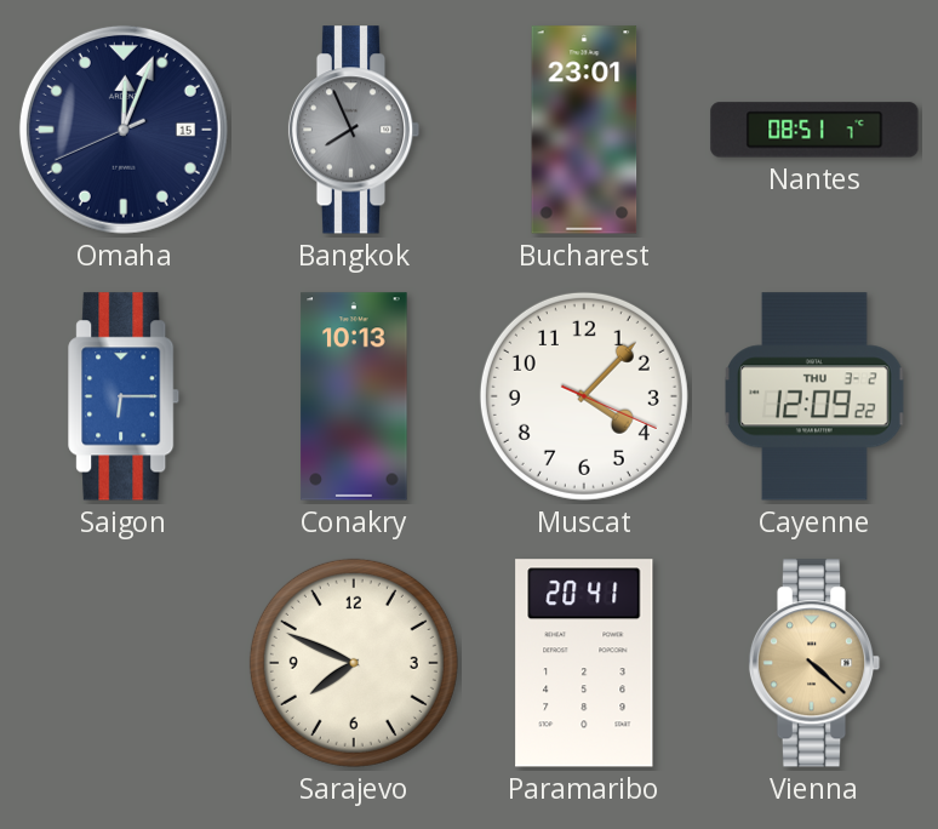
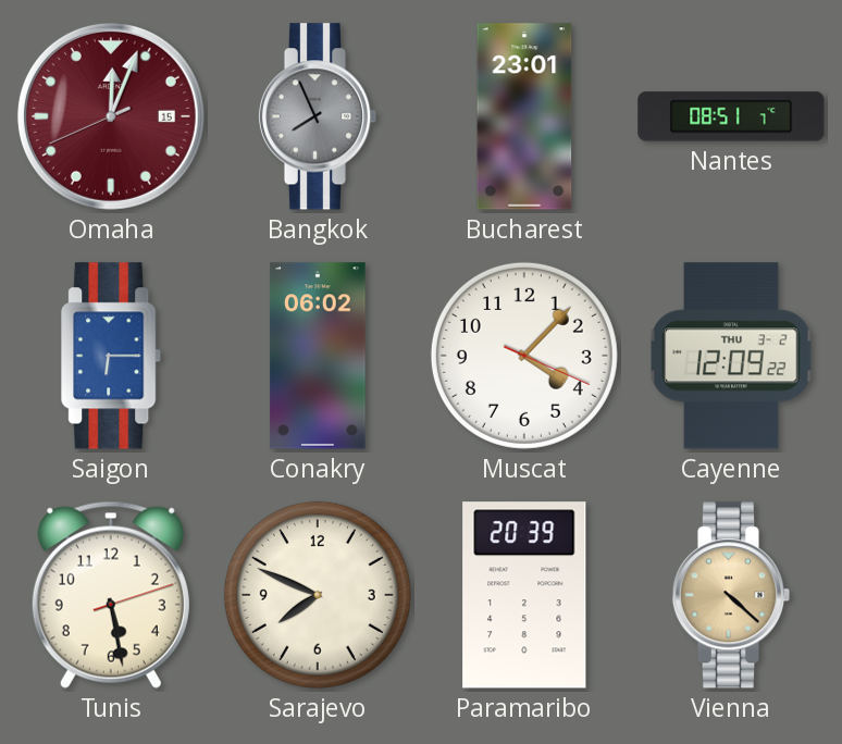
Omaha dial: navy -> burgundy
Conakry: 10:13 -> 06:02
Tunis: none -> 5:28
Paramaribo: 20:41 -> 20:39
